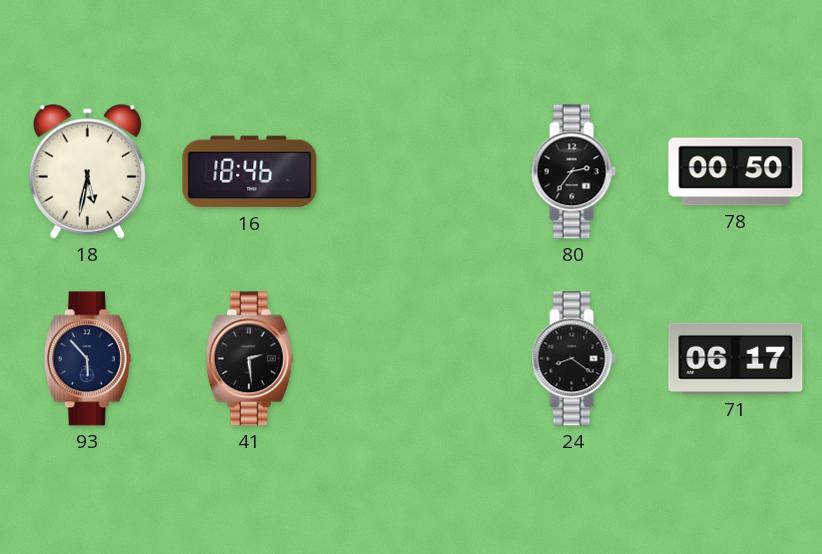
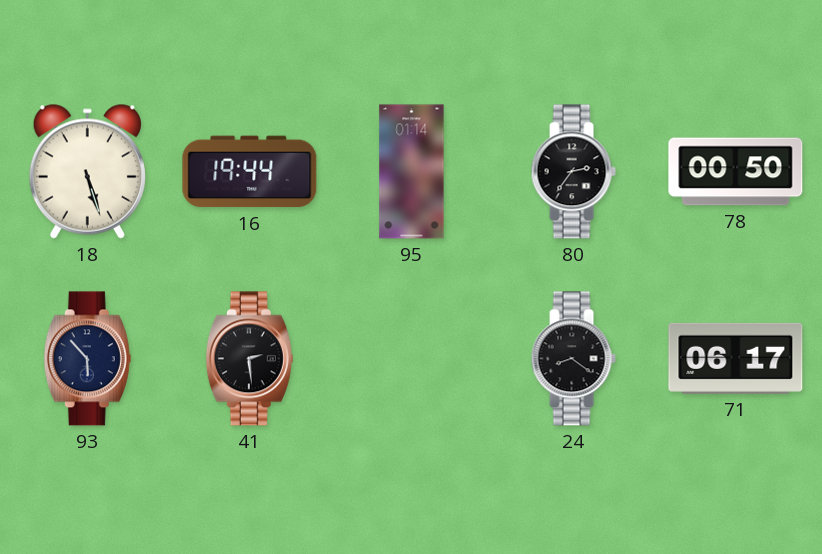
18: 5:32 -> 5:27
16: 18:46 -> 19:44
95: none -> 01:14
